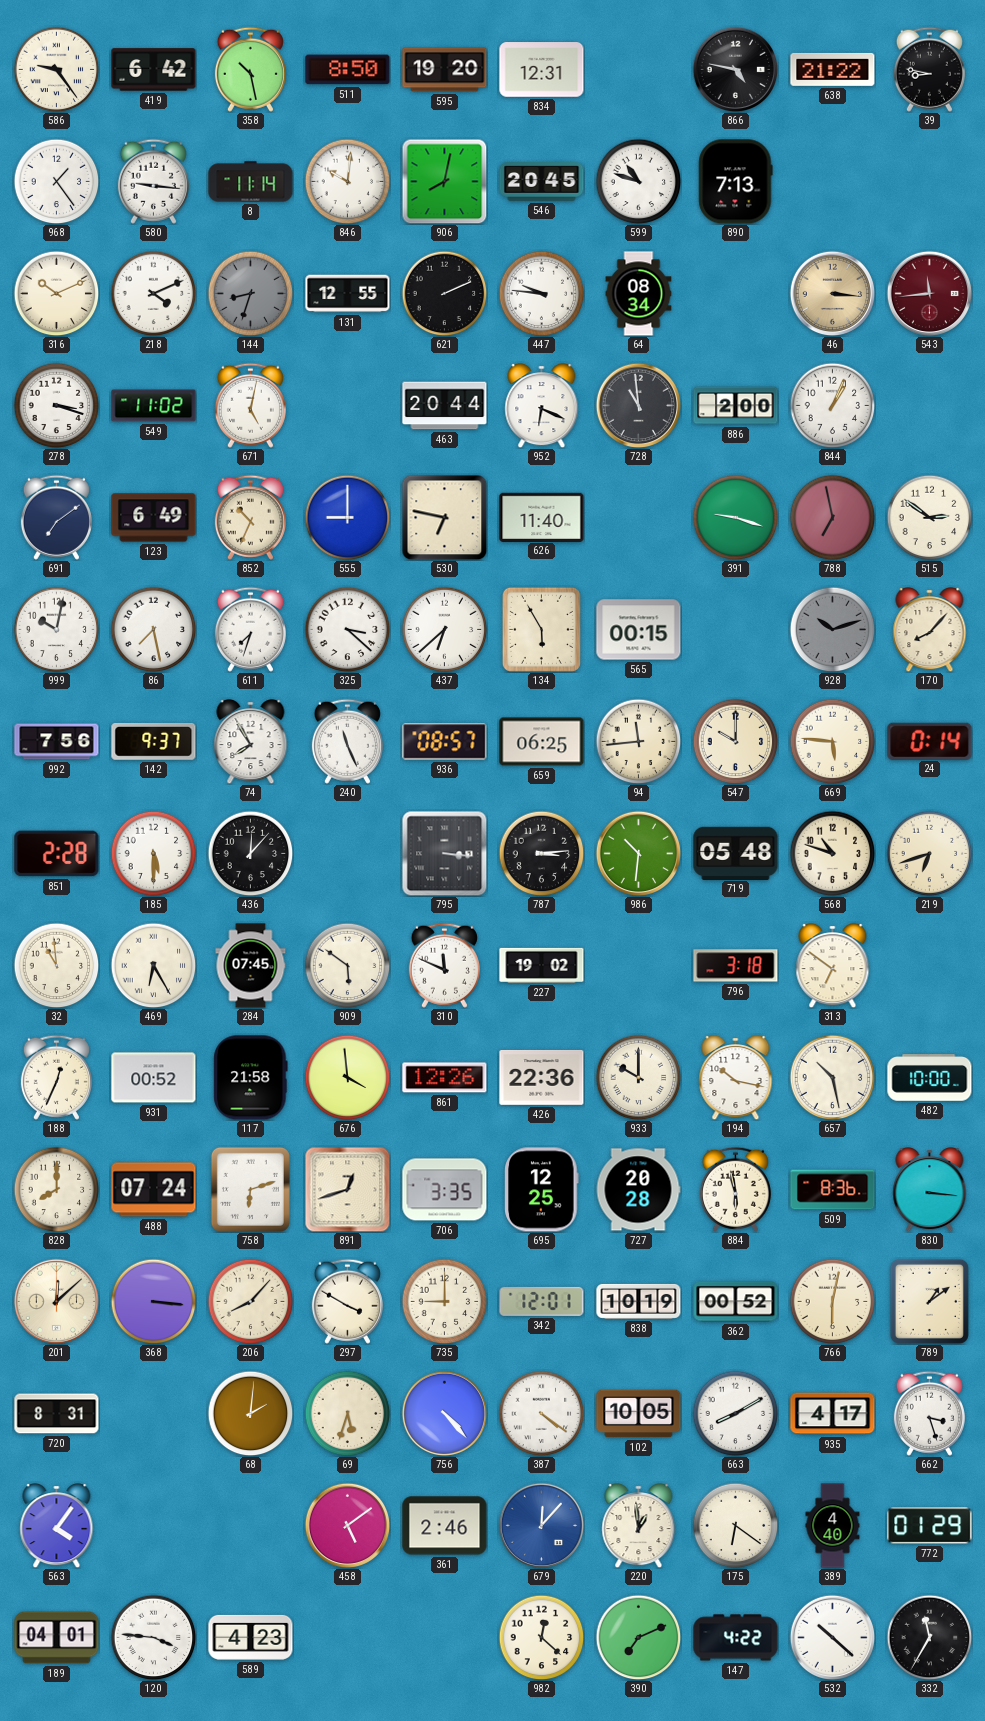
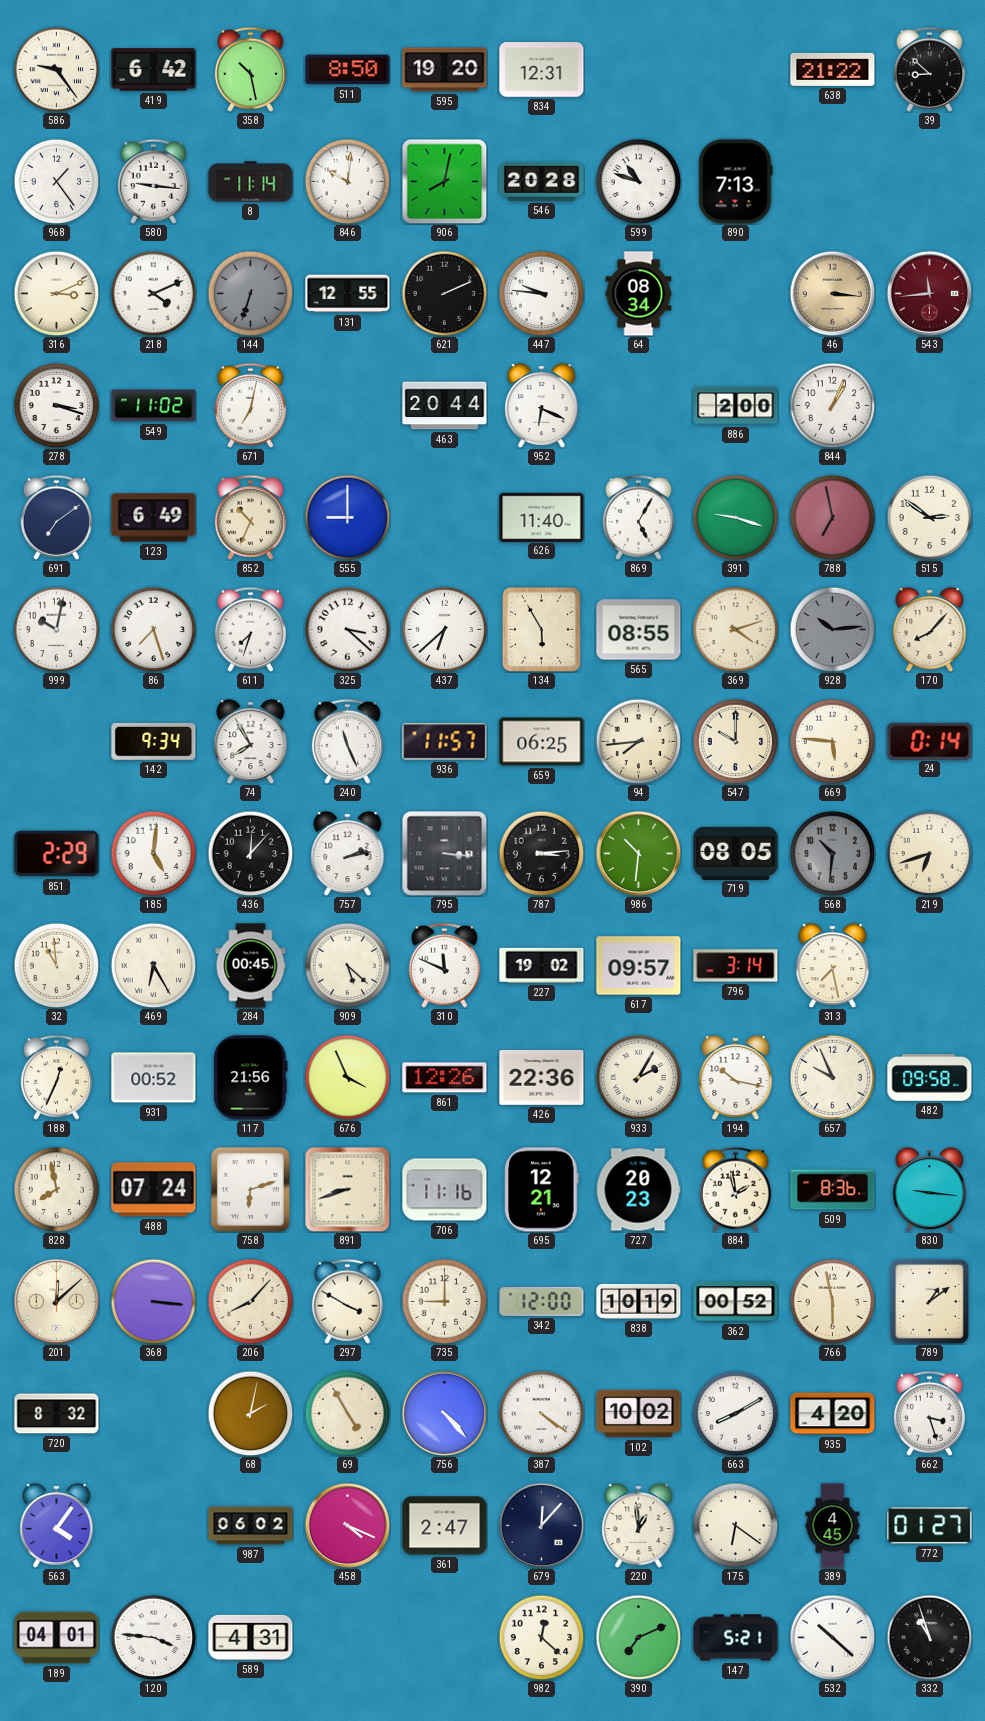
866: 4:47 -> none
39: 8:47 -> 8:52
546: 20:45 -> 20:28
316: 10:11 -> 3:11
144: 8:33 -> 6:33
671: 5:02 -> 7:02
728: 10:59 -> none
530: 6:47 -> none
869: none -> 5:05
86: 7:28 -> 7:27
565: 00:15 -> 08:55
369: none -> 4:12
928: 10:12 -> 10:14
992: 7:56 -> none
142: 9:37 -> 9:34
936: 08:57 -> 11:57
94: 11:44 -> 7:44
851: 2:28 -> 2:29
185: 5:30 -> 5:01
757: none -> 2:13
719: 05:48 -> 08:05
568: 10:48 -> 10:31
568 dial: cream -> grey
284: 07:45 -> 00:45
909: 5:51 -> 5:22
617: none -> 09:57
796: 3:18 -> 3:14
313: 6:51 -> 7:28
117: 21:58 -> 21:56
676: 3:59 -> 3:56
933: 10:00 -> 2:05
657: 10:28 -> 9:56
482: 10:00 -> 09:58
828: 8:00 -> 7:58
891: 12:42 -> 8:42
706: 3:35 -> 11:16
695: 12:25 -> 12:21
727: 20:28 -> 20:23
884: 5:58 -> 1:58
830: 3:16 -> 9:16
342: 12:01 -> 12:00
766: 6:02 -> 5:58
720: 8:31 -> 8:32
68: 2:01 -> 2:02
69: 5:33 -> 4:55
102: 10:05 -> 10:02
935: 4:17 -> 4:20
987: none -> 06:02
458: 5:09 -> 4:19
361: 2:46 -> 2:47
679 dial: blue -> navy
389: 4:40 -> 4:45
772: 01:29 -> 01:27
589: 4:23 -> 4:31
147: 4:22 -> 5:21
332: 11:35 -> 10:57
